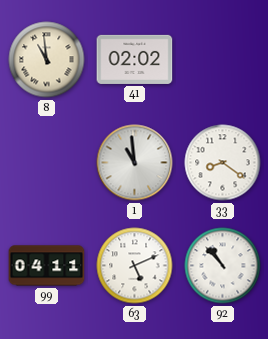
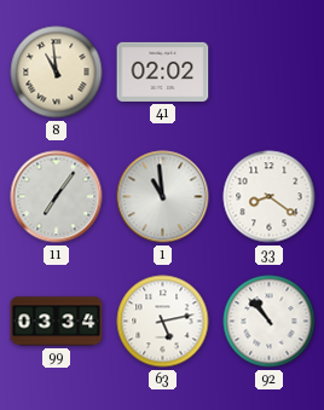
11: none -> 7:06
99: 04:11 -> 03:34
63: 5:11 -> 5:13
